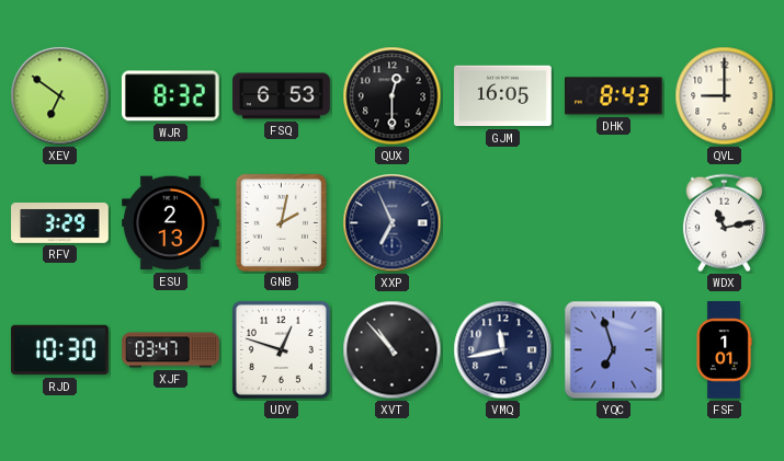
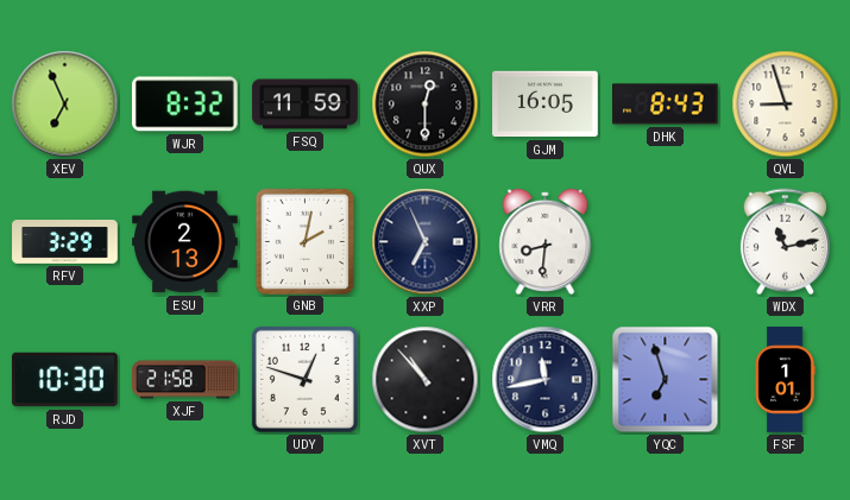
XEV: 6:51 -> 6:56
FSQ: 6:53 -> 11:59
QVL: 9:00 -> 8:57
VRR: none -> 8:31
XJF: 03:47 -> 21:58
